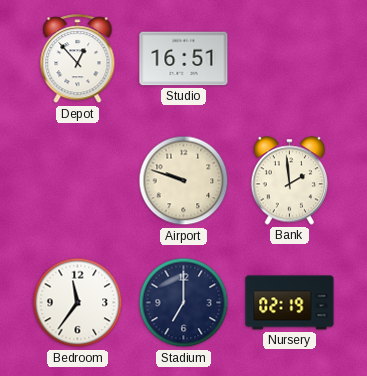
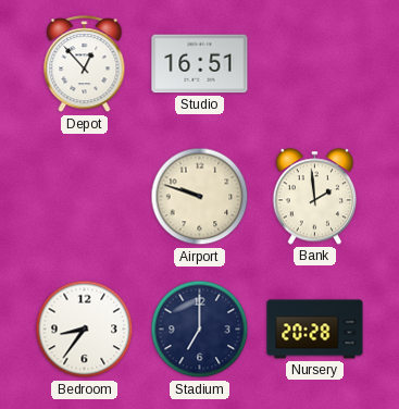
Bedroom: 11:36 -> 8:36
Nursery: 02:19 -> 20:28
